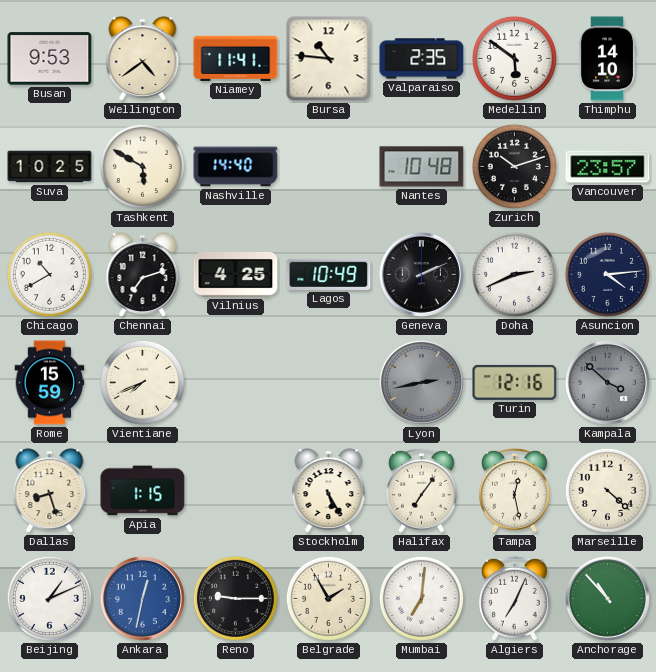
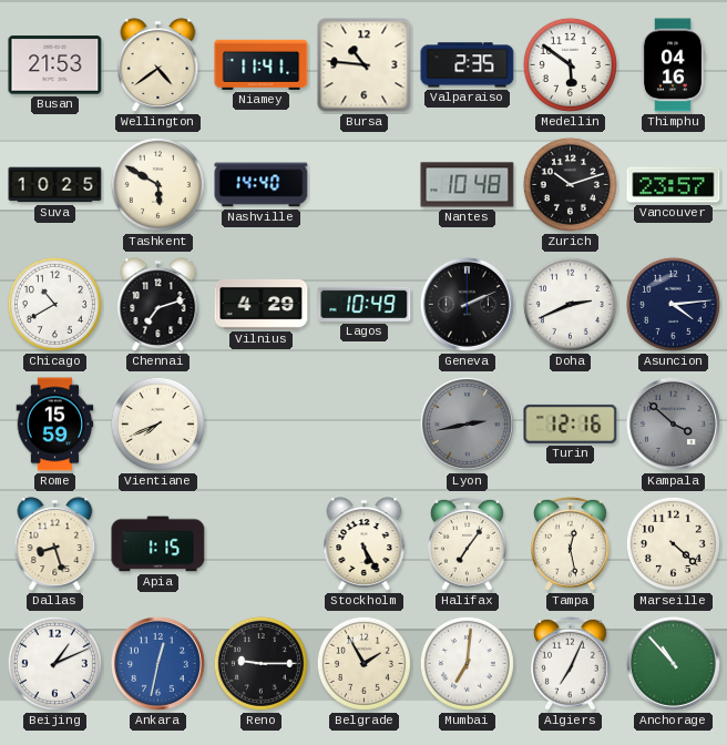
Busan: 9:53 -> 21:53
Thimphu: 14:10 -> 04:16
Vilnius: 4:25 -> 4:29
